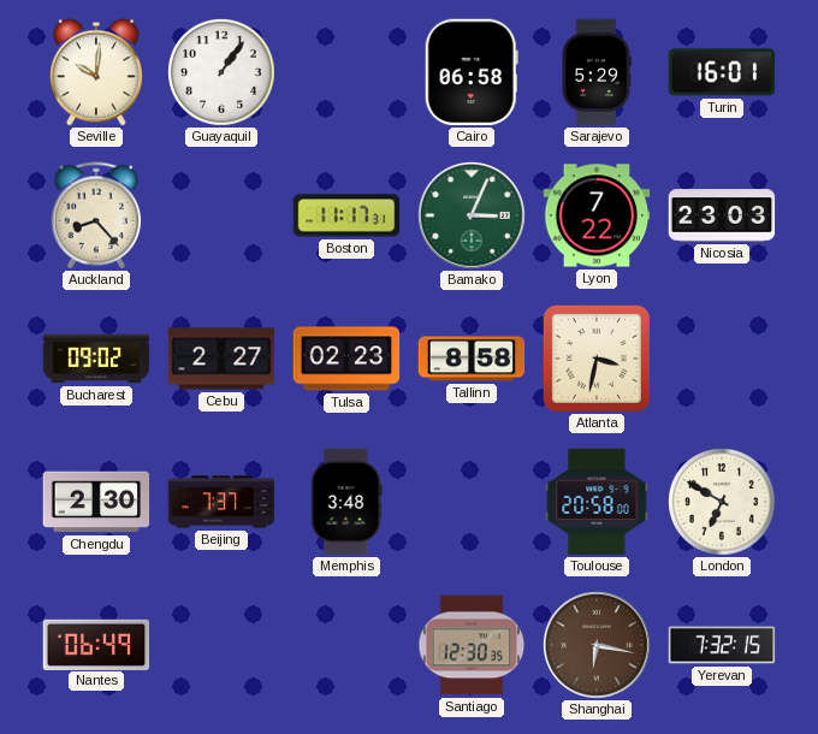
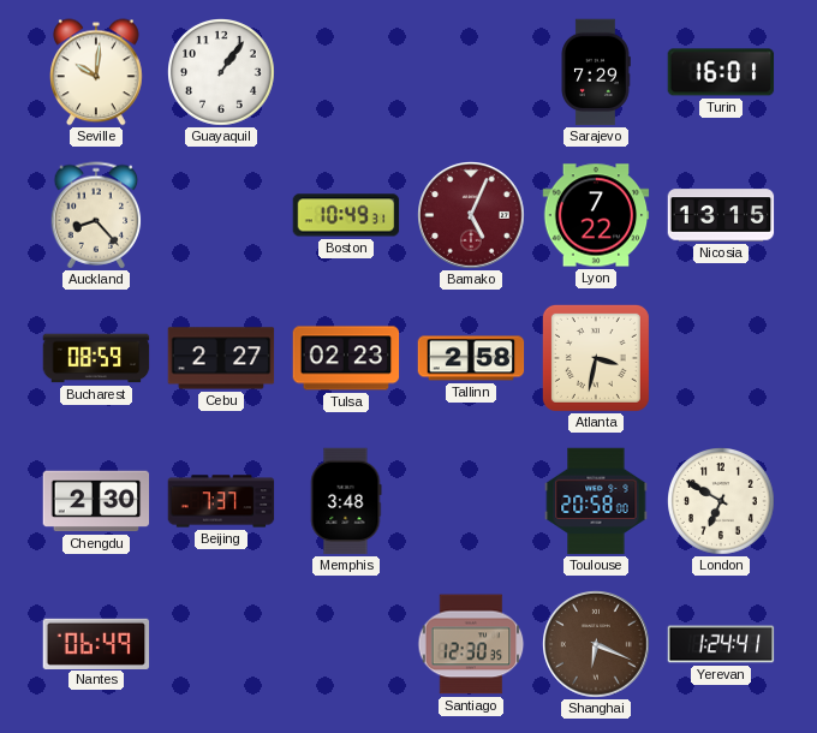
Cairo: 06:58 -> none
Sarajevo: 5:29 -> 7:29
Boston: 11:17 -> 10:49
Bamako: 3:04 -> 5:04
Bamako dial: green -> burgundy
Nicosia: 23:03 -> 13:15
Bucharest: 09:02 -> 08:59
Tallinn: 8:58 -> 2:58
Shanghai: 6:17 -> 6:19
Yerevan: 7:32 -> 1:24
